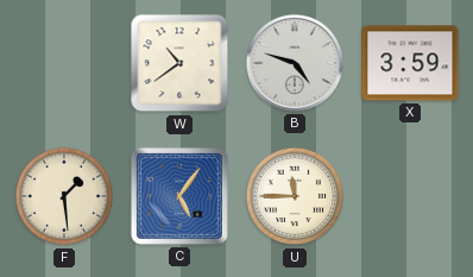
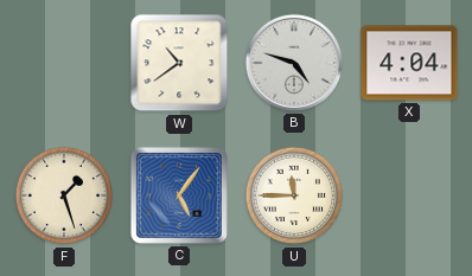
X: 3:59 -> 4:04
F: 1:29 -> 1:27
